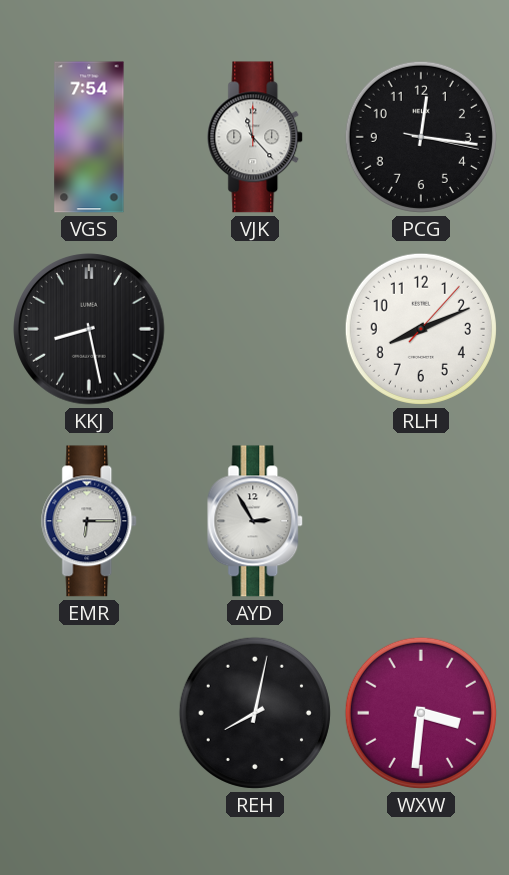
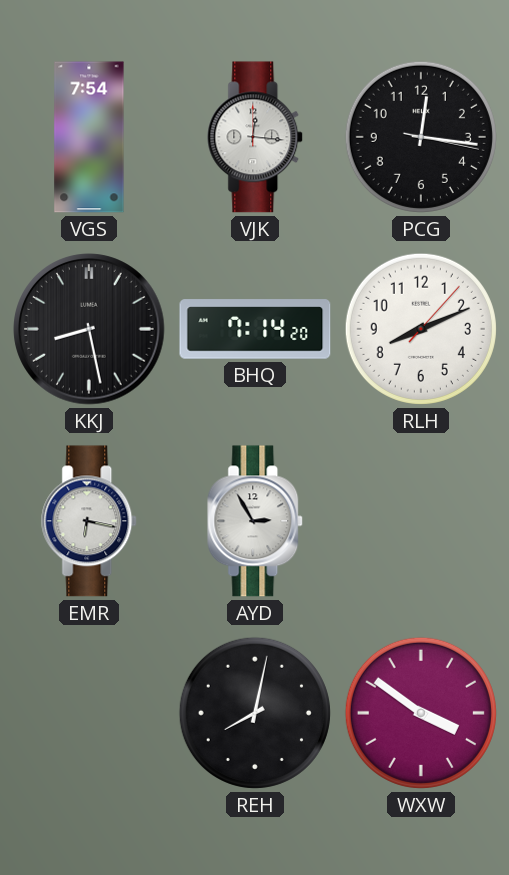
VJK: 11:23 -> 12:16
BHQ: none -> 7:14
EMR: 6:15 -> 6:17
WXW: 3:31 -> 3:51
